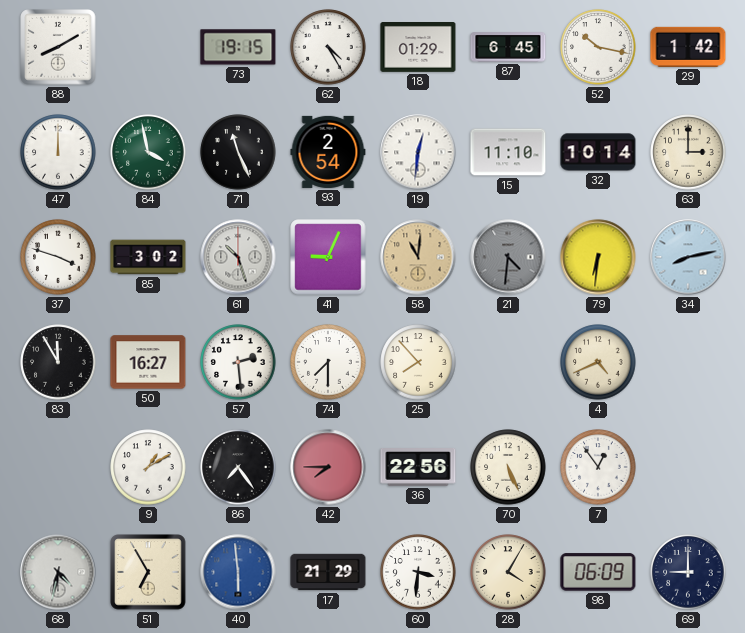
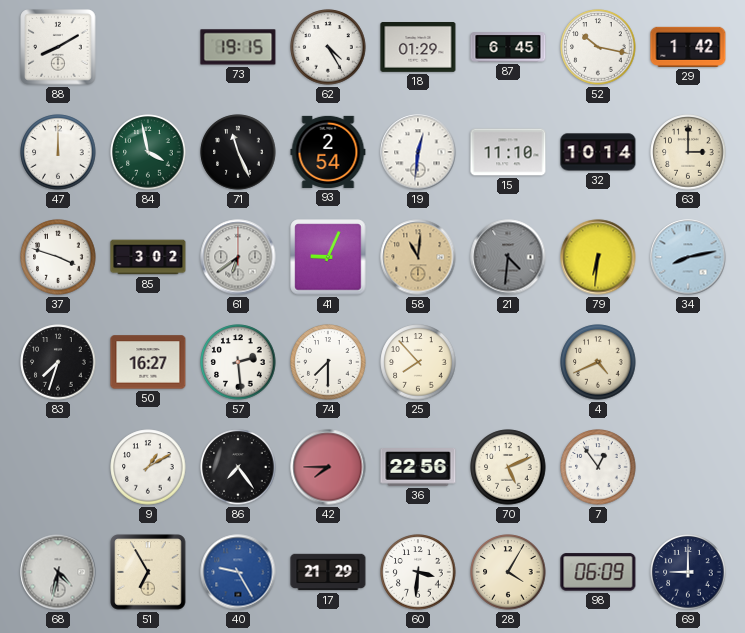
61: 10:27 -> 6:39
83: 11:55 -> 7:33
70: 5:26 -> 5:11
40: 5:59 -> 9:25
